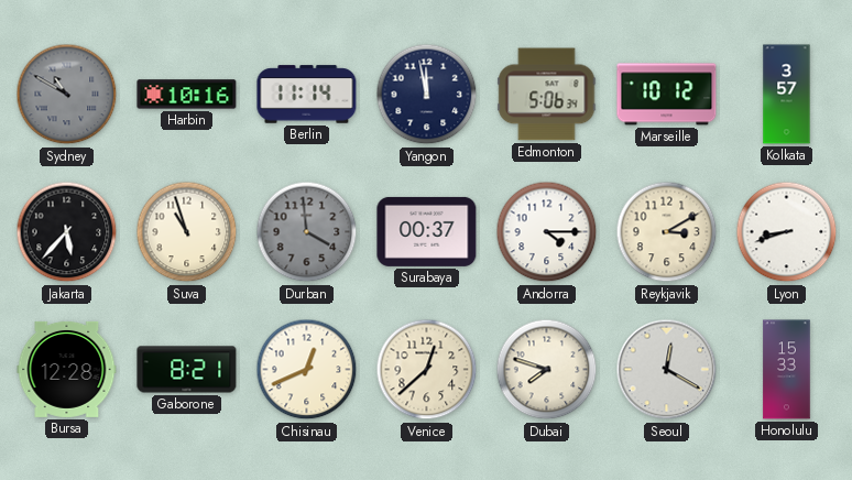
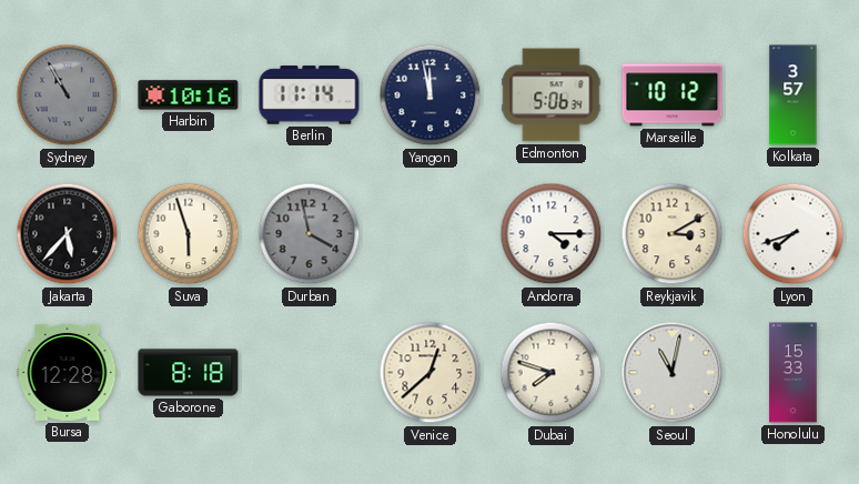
Sydney: 10:50 -> 10:55
Suva: 10:57 -> 5:57
Durban: 3:59 -> 3:58
Surabaya: 00:37 -> none
Lyon: 8:42 -> 7:42
Gaborone: 8:21 -> 8:18
Chisinau: 12:41 -> none
Seoul: 12:20 -> 11:02
